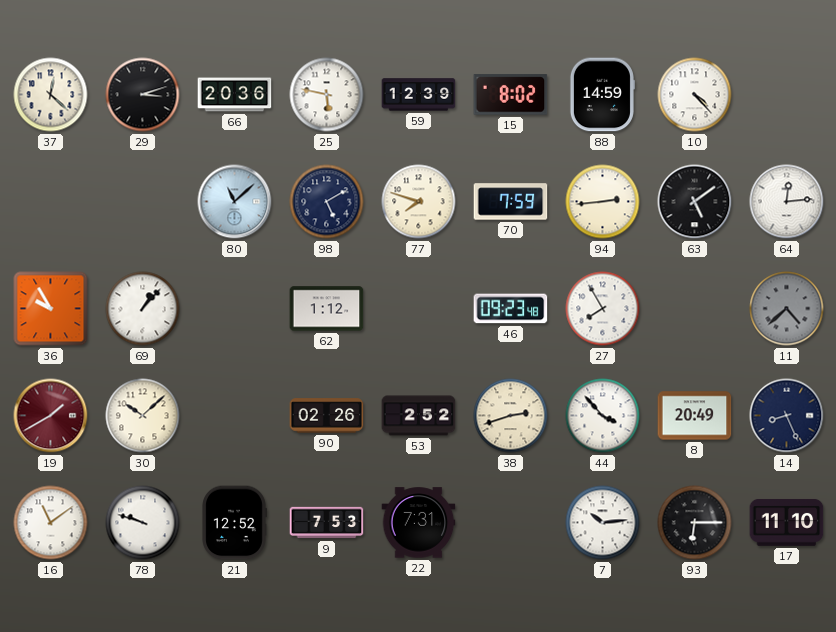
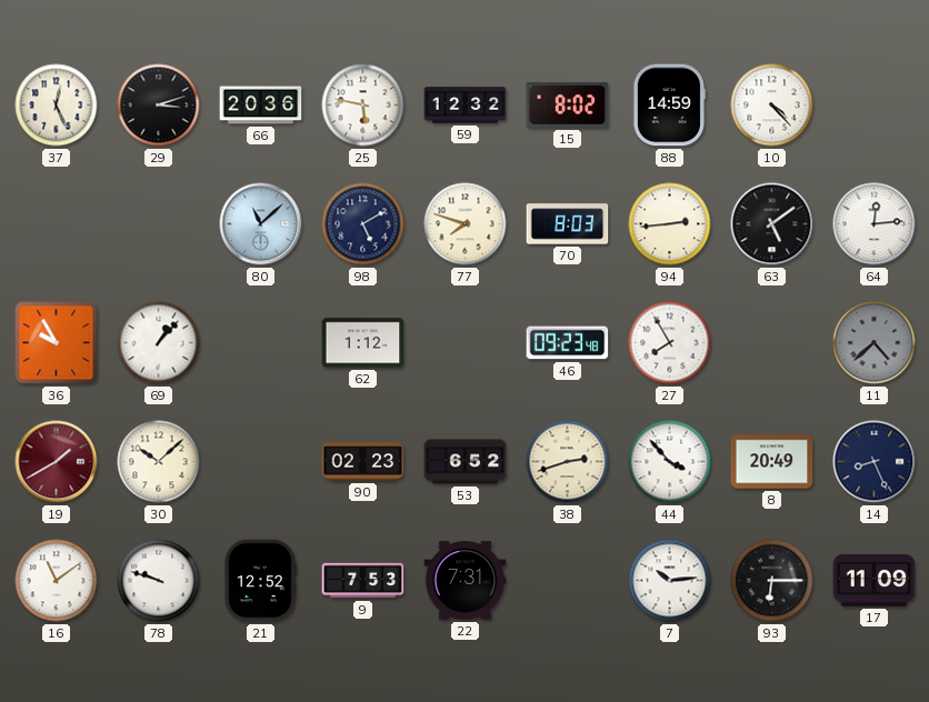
37: 12:22 -> 12:26
59: 12:39 -> 12:32
70: 7:59 -> 8:03
90: 02:26 -> 02:23
53: 2:52 -> 6:52
17: 11:10 -> 11:09
